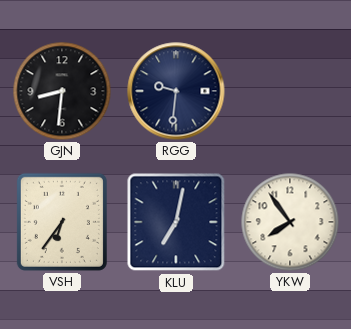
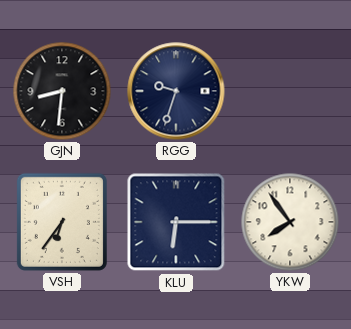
RGG: 9:31 -> 9:33
KLU: 7:02 -> 6:15
